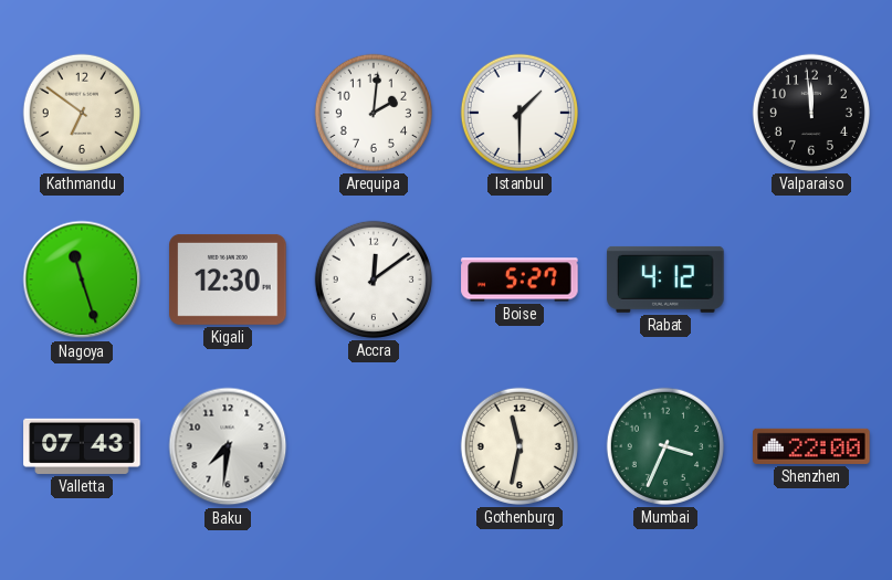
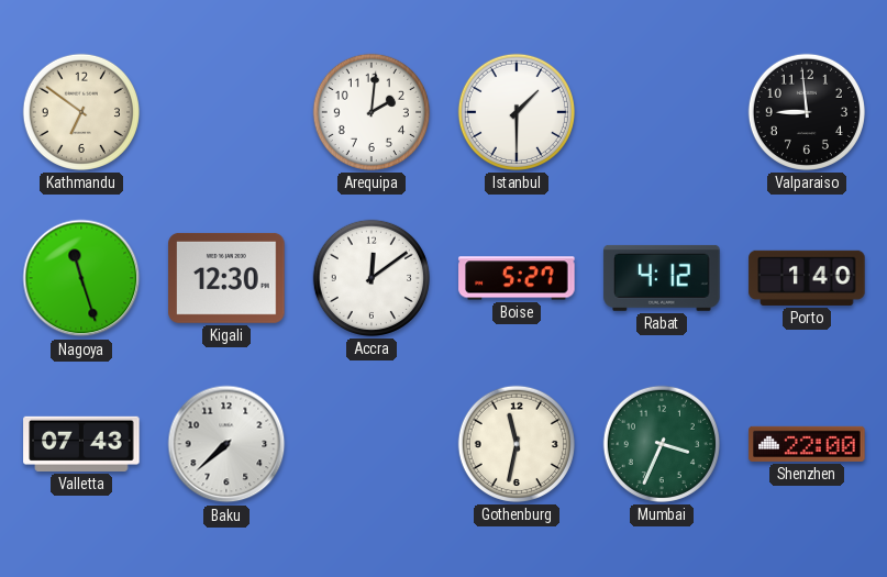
Valparaiso: 11:59 -> 8:59
Porto: none -> 1:40
Baku: 7:31 -> 7:38
